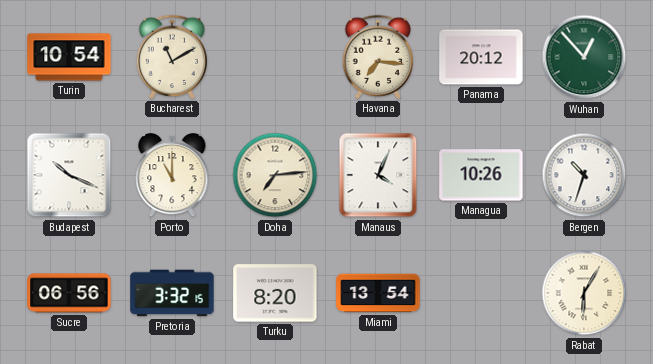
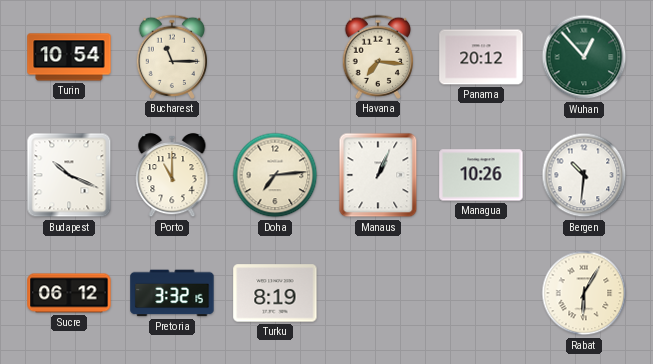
Bucharest: 11:10 -> 11:15
Manaus: 4:04 -> 1:04
Bergen: 10:33 -> 10:31
Sucre: 06:56 -> 06:12
Turku: 8:20 -> 8:19
Miami: 13:54 -> none
